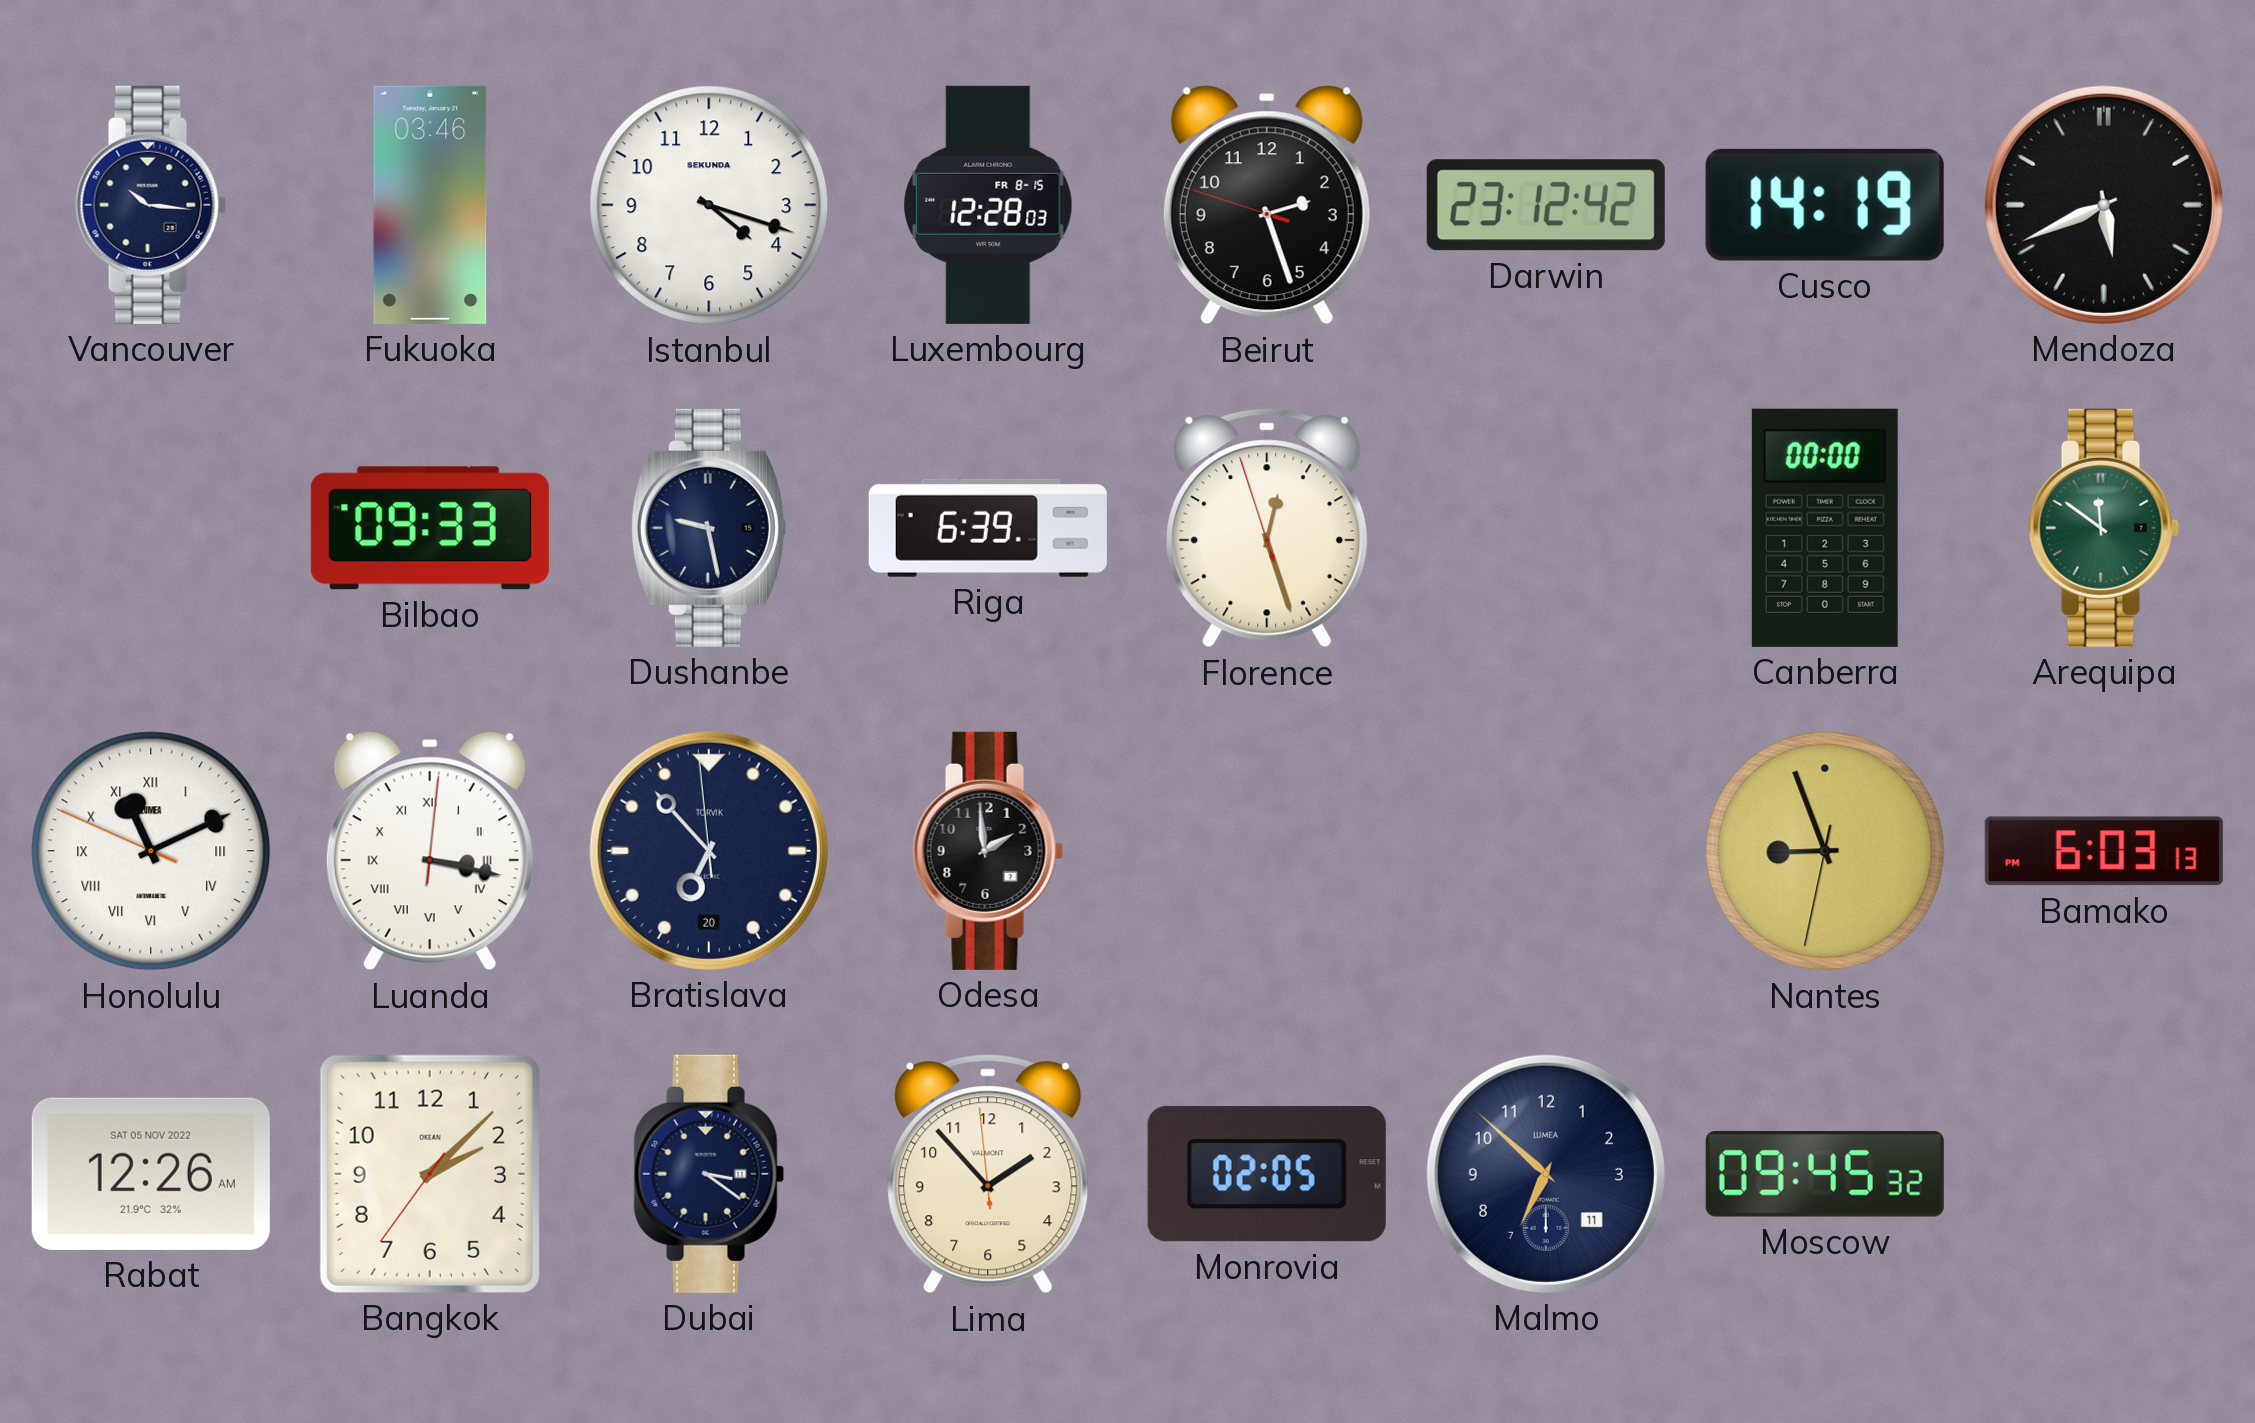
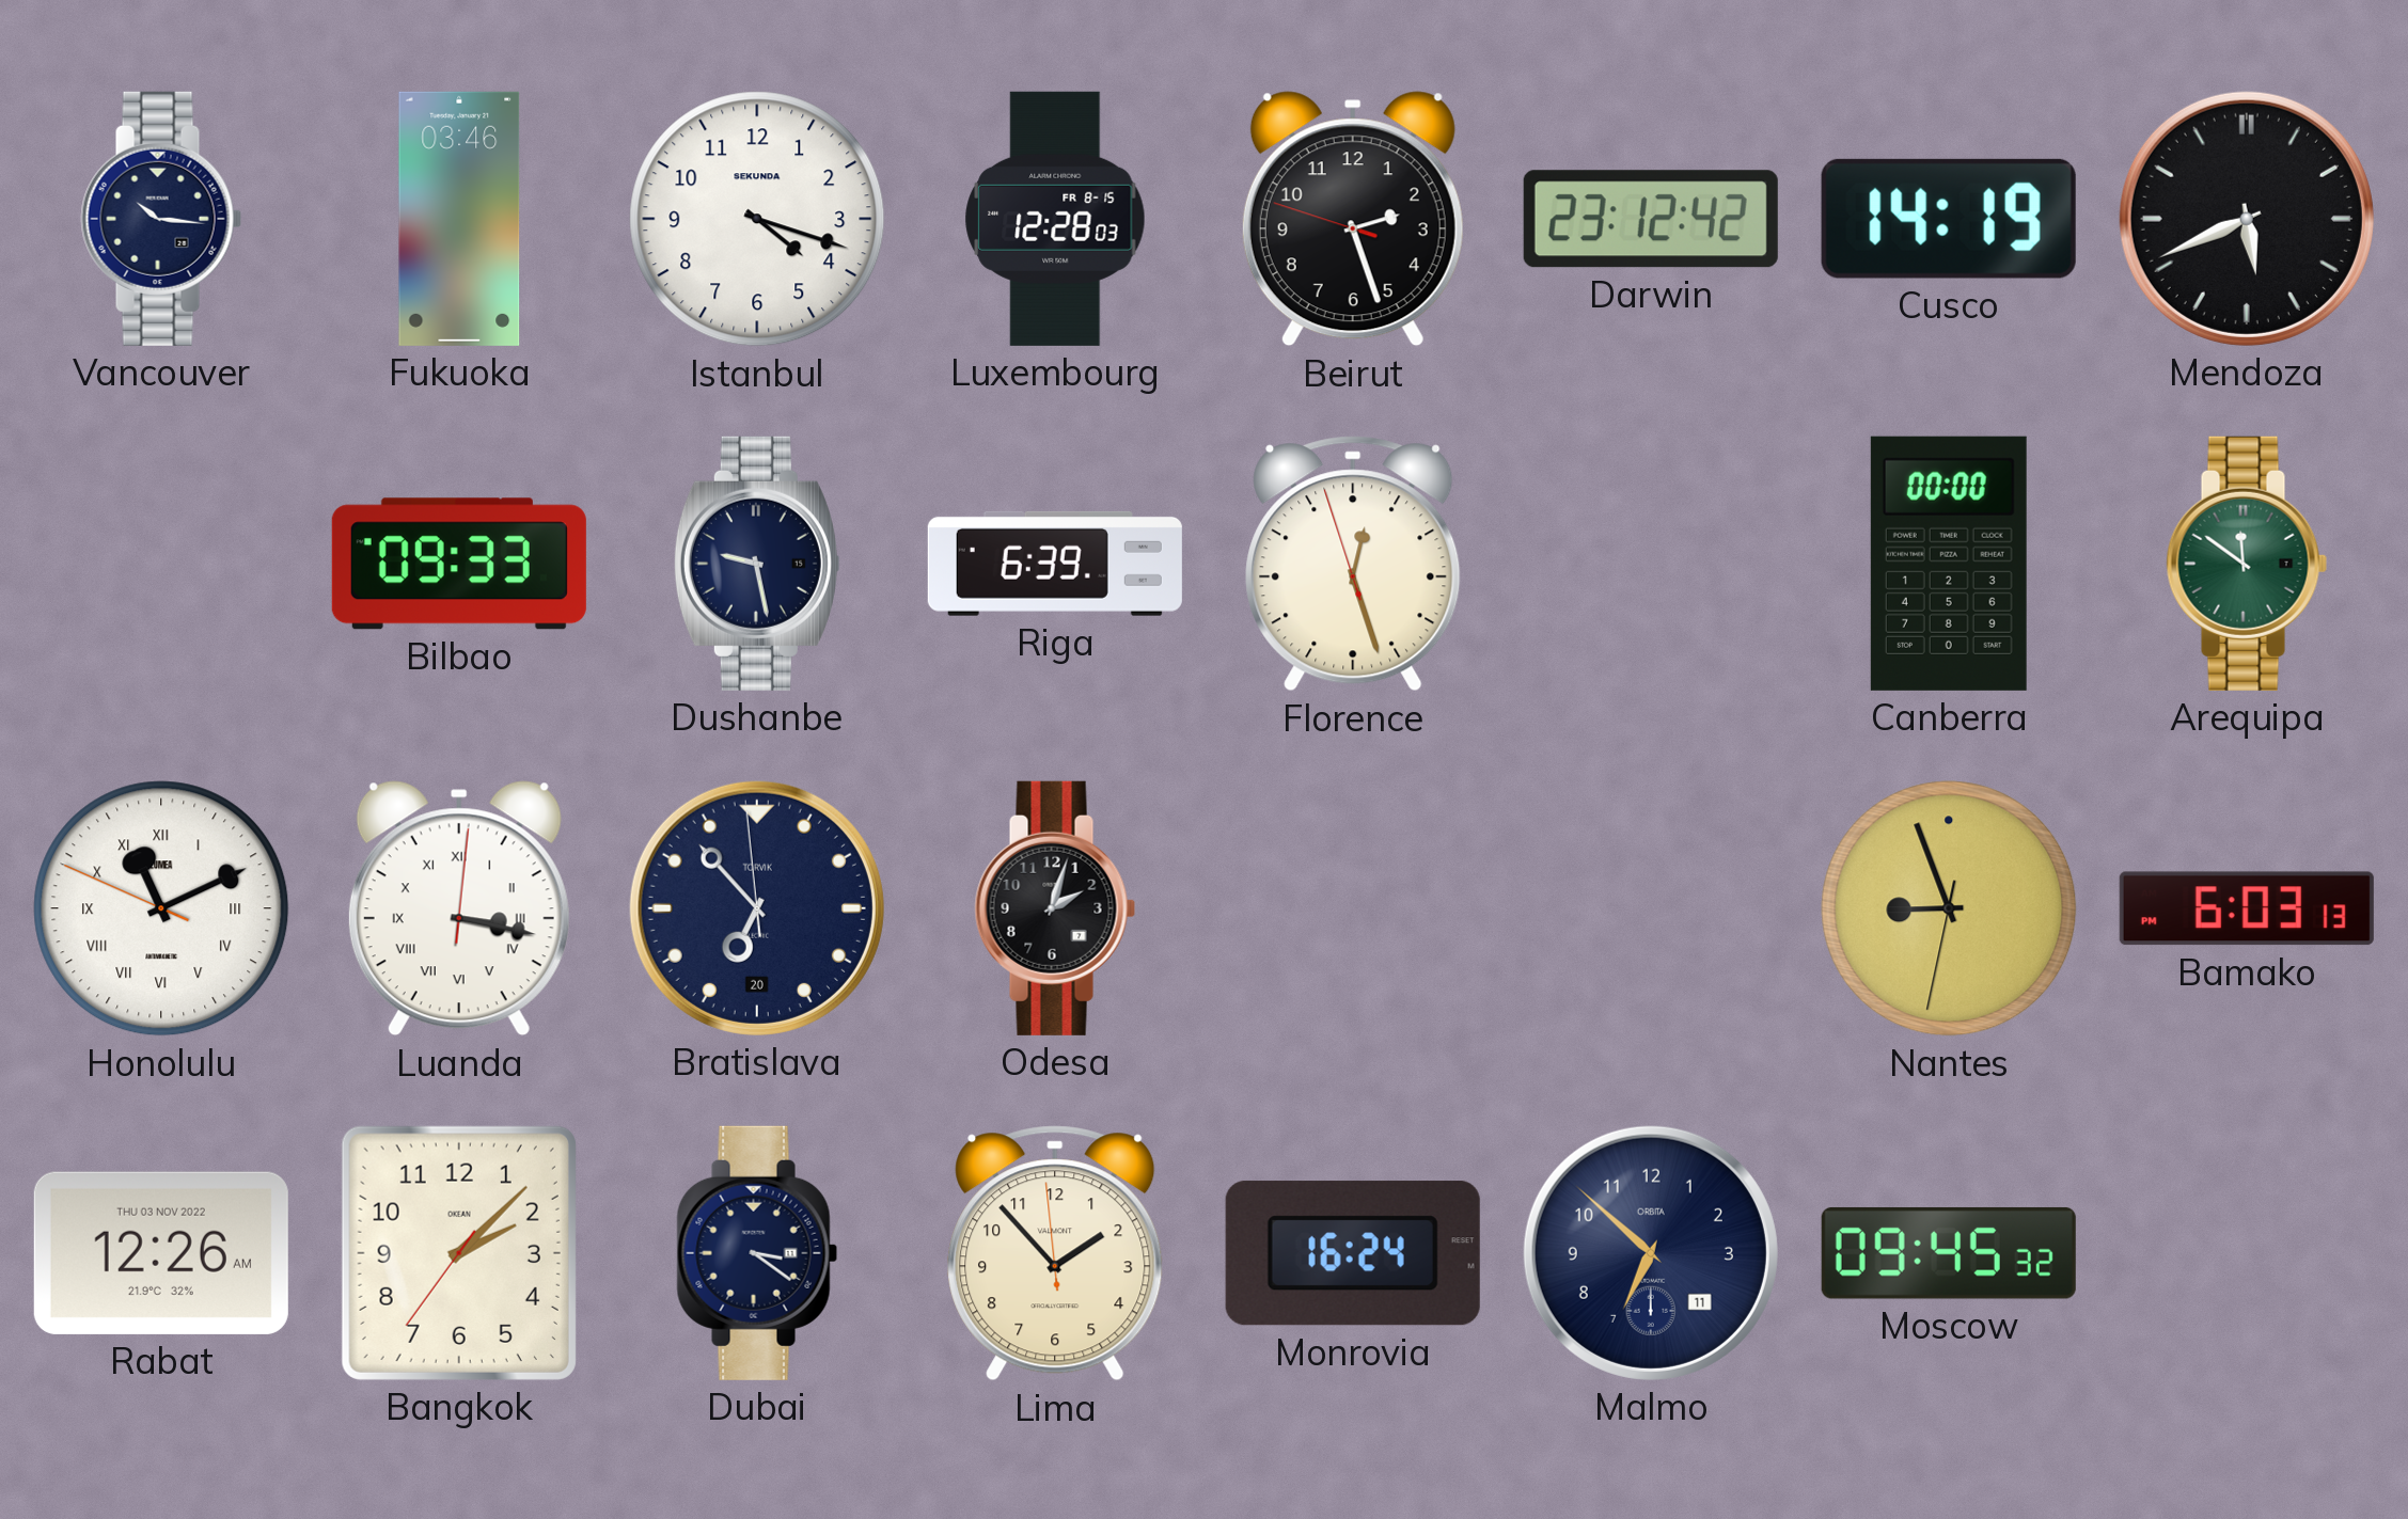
Odesa: 1:59 -> 2:03
Rabat date: SAT 05 NOV 2022 -> THU 03 NOV 2022
Monrovia: 02:05 -> 16:24
Malmo brand: LUMEA -> ORBITA
